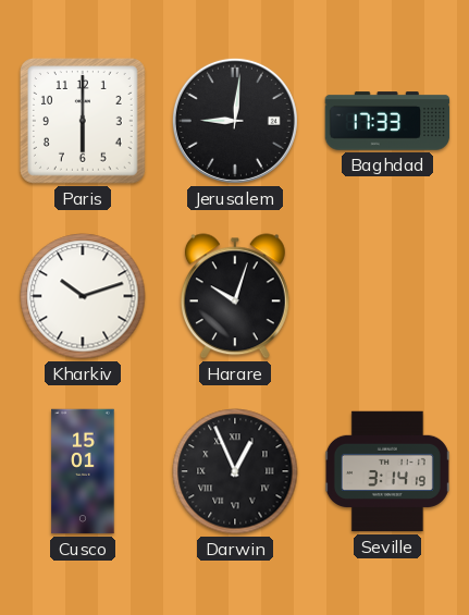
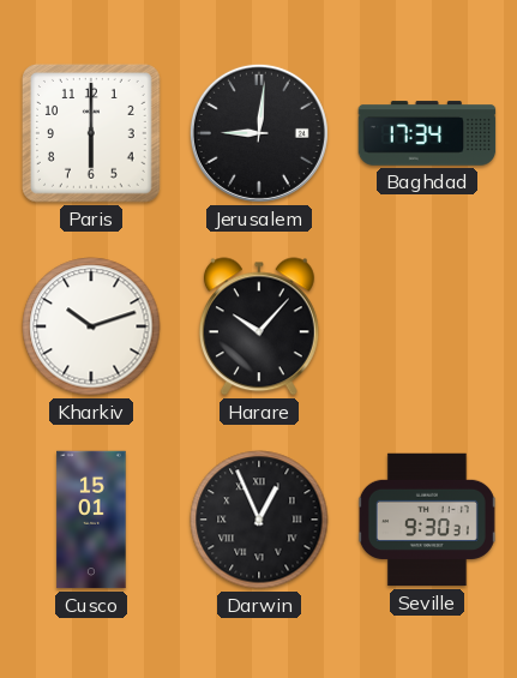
Baghdad: 17:33 -> 17:34
Harare: 10:03 -> 10:07
Seville: 3:14 -> 9:30
